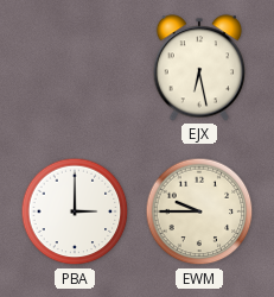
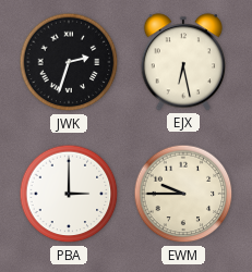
JWK: none -> 2:33
